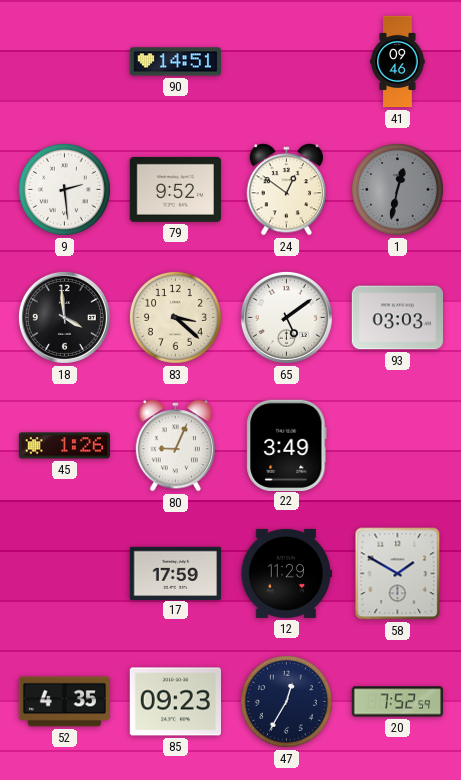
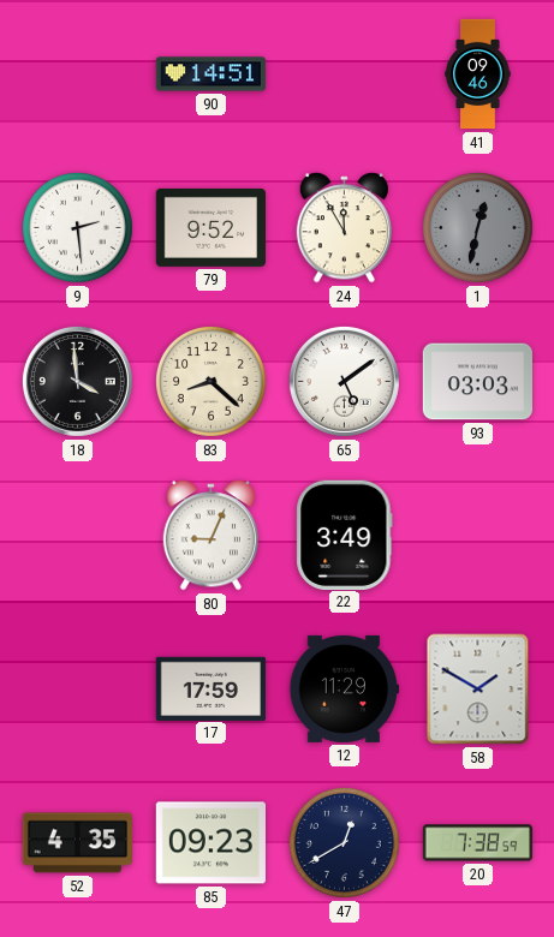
24: 12:51 -> 11:55
83: 3:22 -> 8:22
45: 1:26 -> none
47: 12:35 -> 12:40
20: 7:52 -> 7:38
